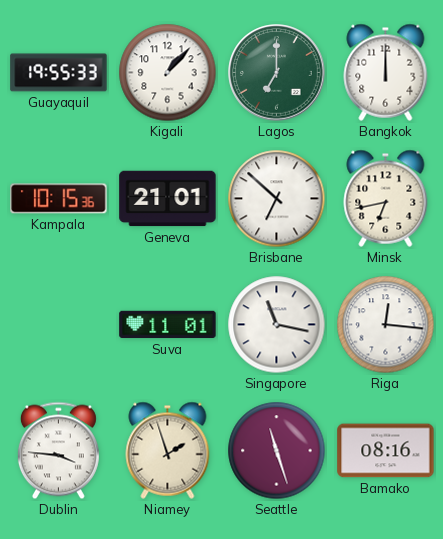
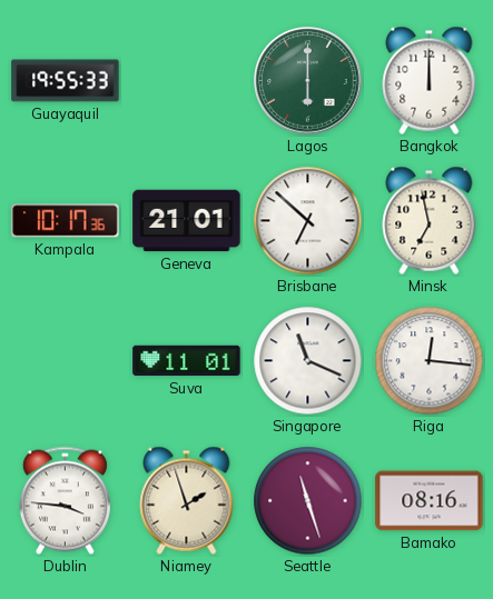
Kigali: 1:07 -> none
Lagos: 7:00 -> 6:00
Kampala: 10:15 -> 10:17
Minsk: 6:43 -> 6:58
Singapore: 11:17 -> 11:19
